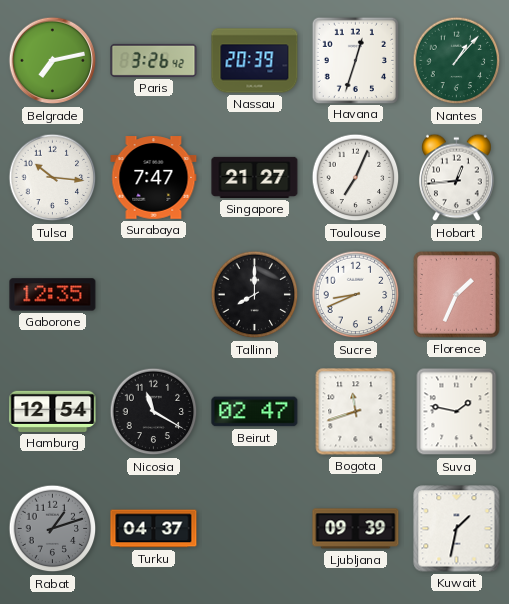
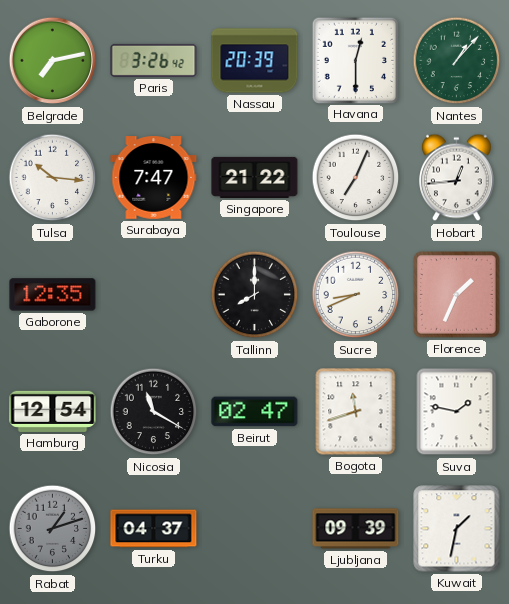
Havana: 12:33 -> 12:30
Singapore: 21:27 -> 21:22
